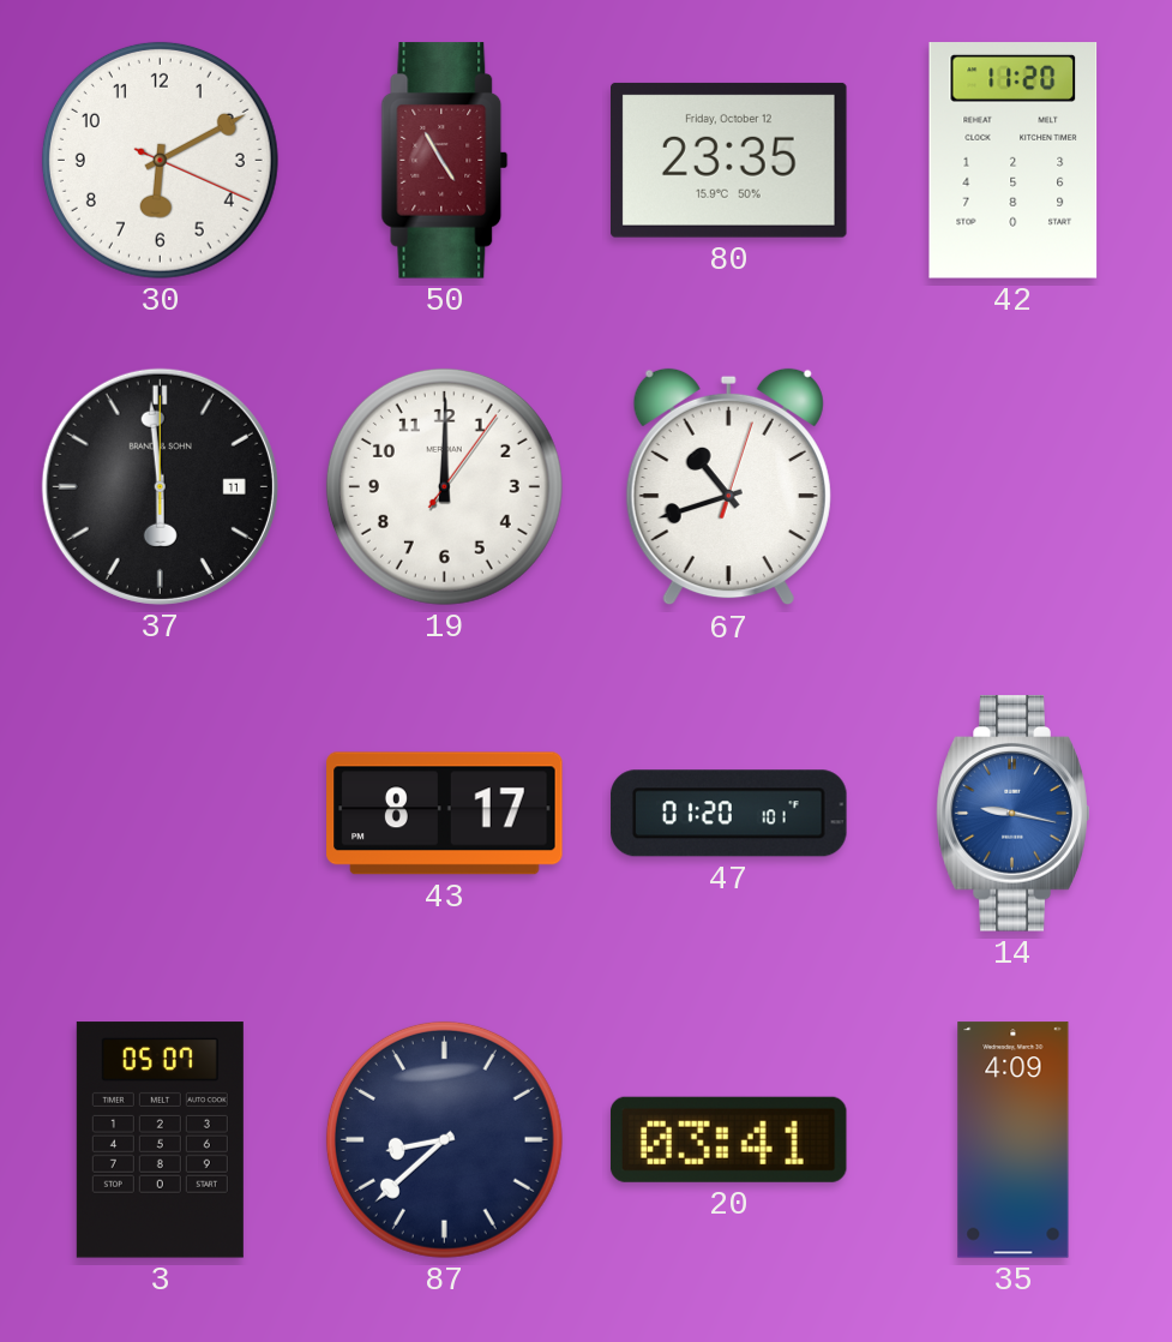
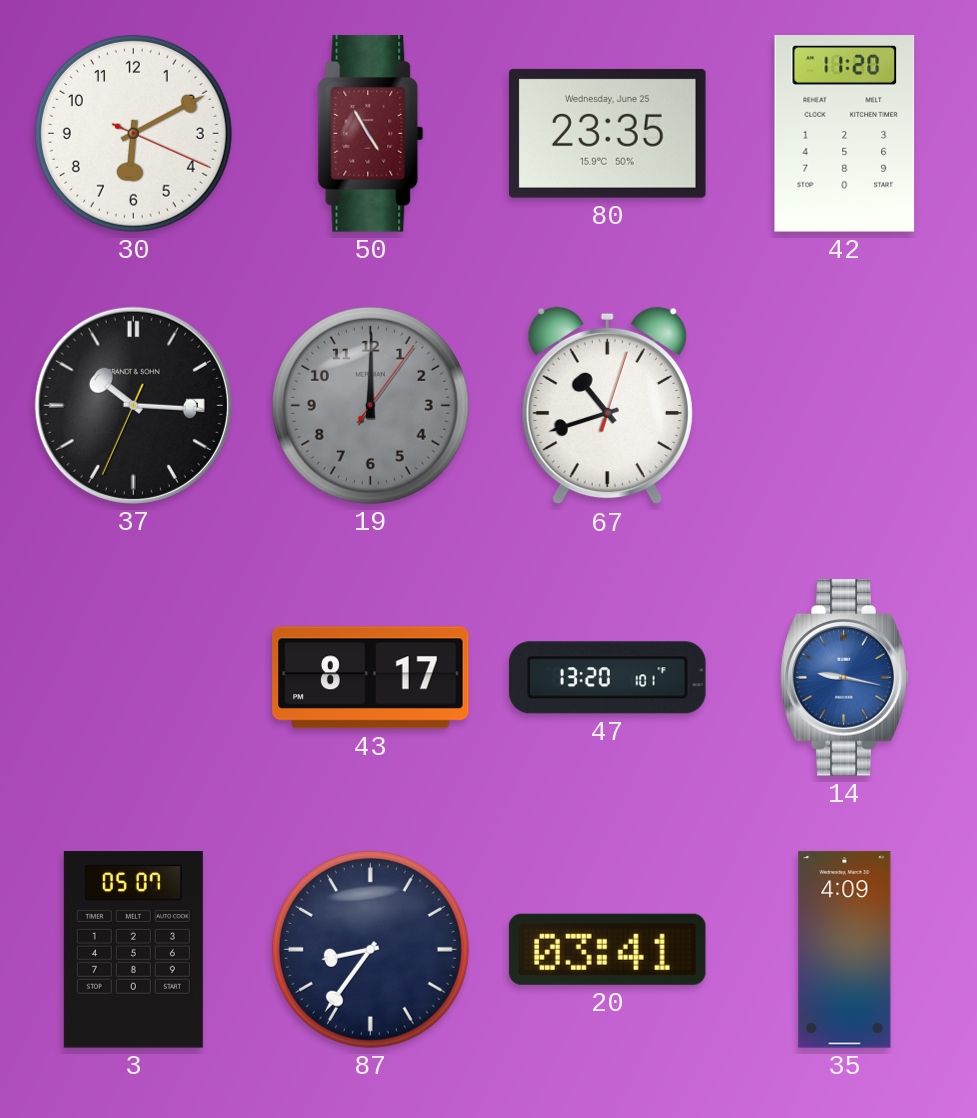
80 date: Friday, October 12 -> Wednesday, June 25
37: 5:59 -> 10:15
19 dial: white -> grey
47: 01:20 -> 13:20
87: 8:38 -> 8:36
